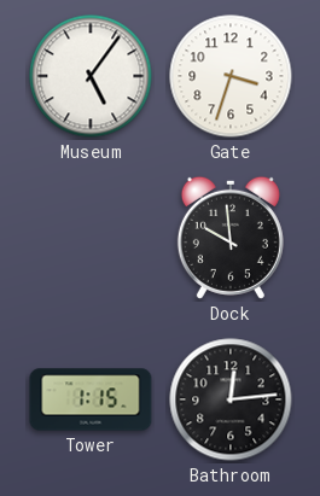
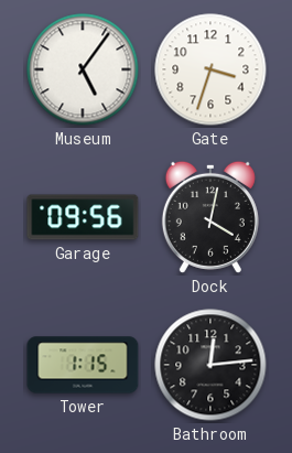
Garage: none -> 09:56
Dock: 9:59 -> 4:02
